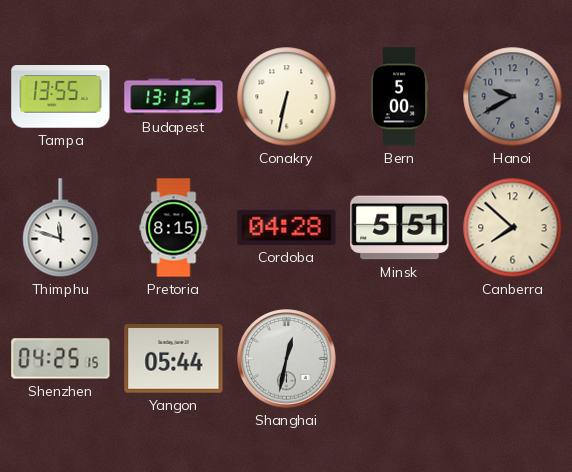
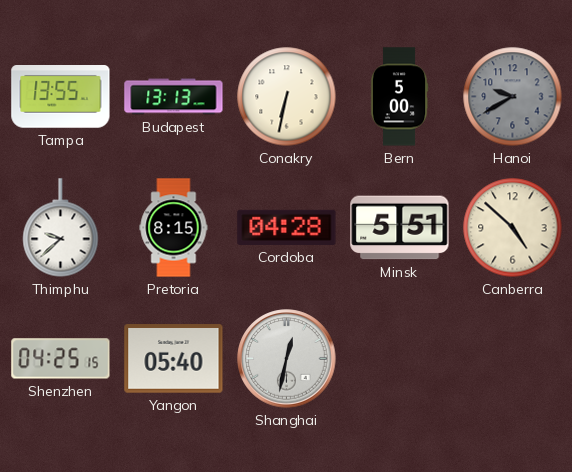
Thimphu: 11:48 -> 9:38
Canberra: 7:52 -> 4:52
Yangon: 05:44 -> 05:40
